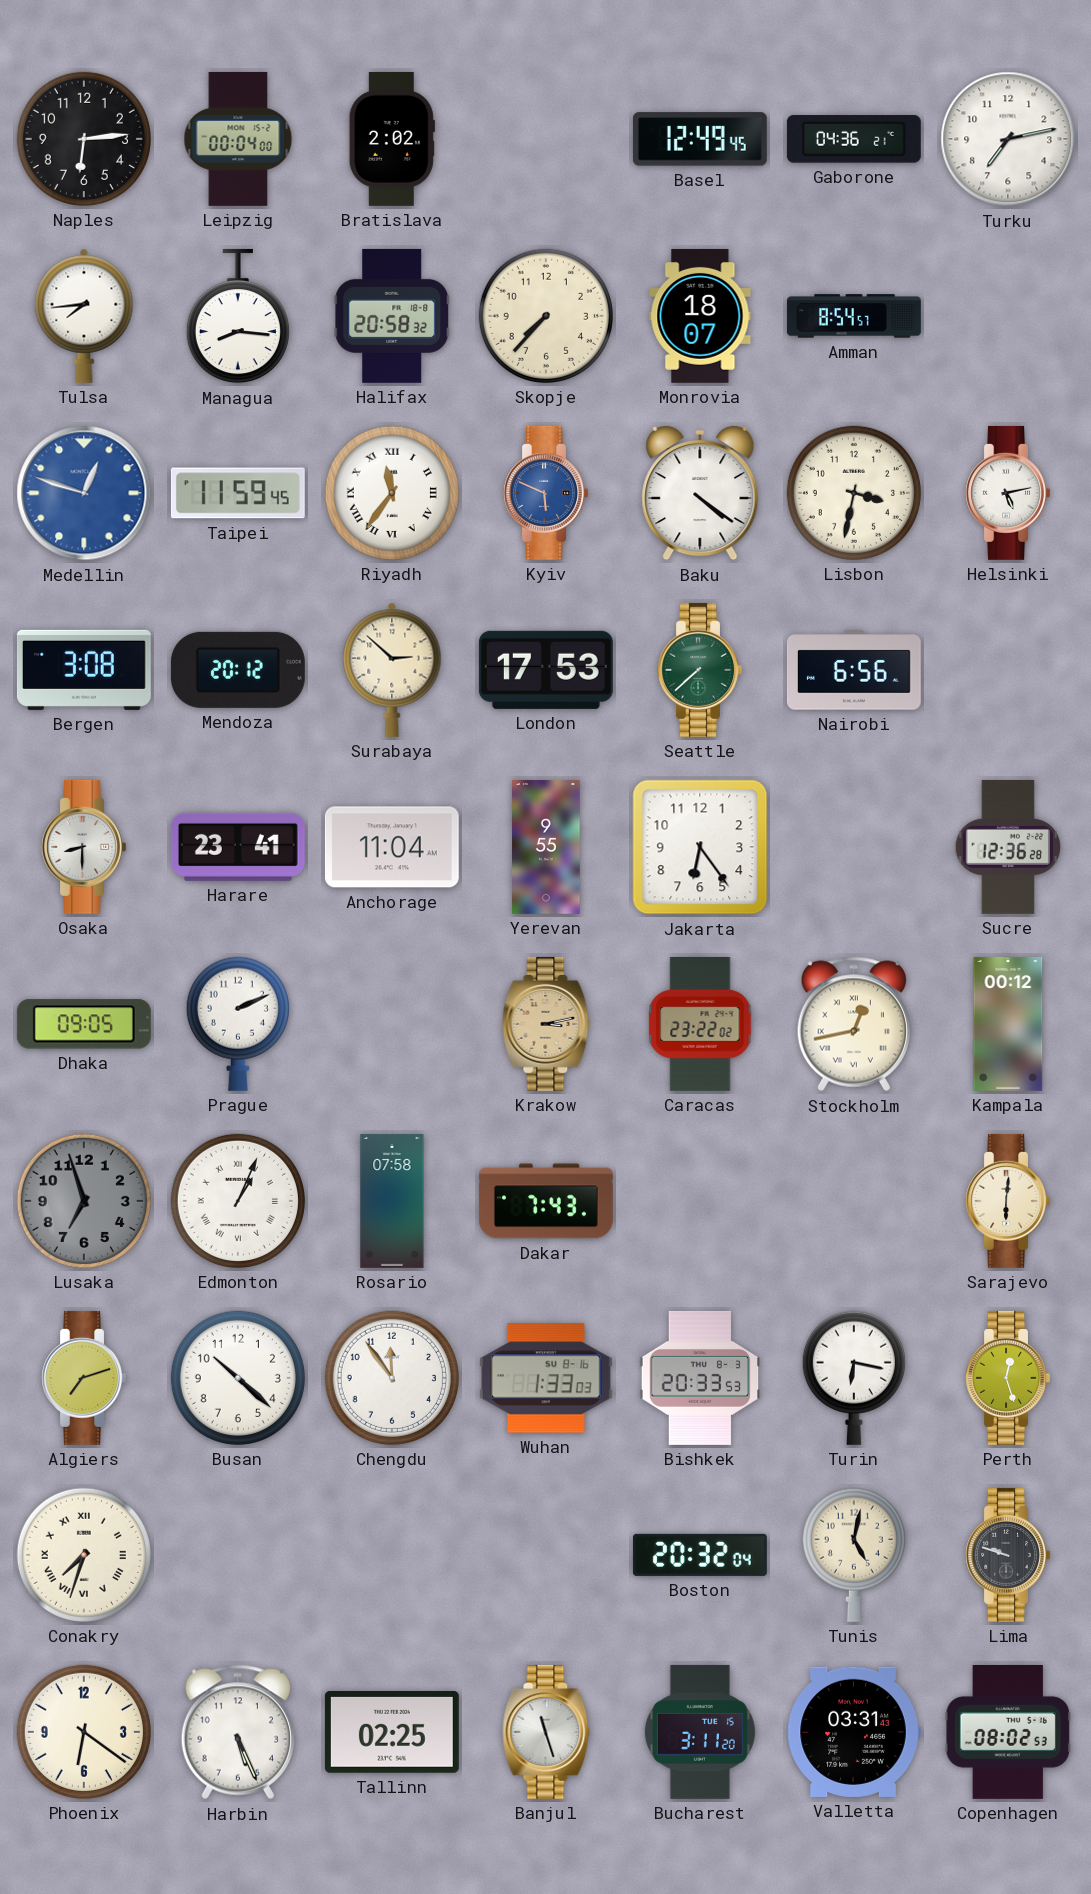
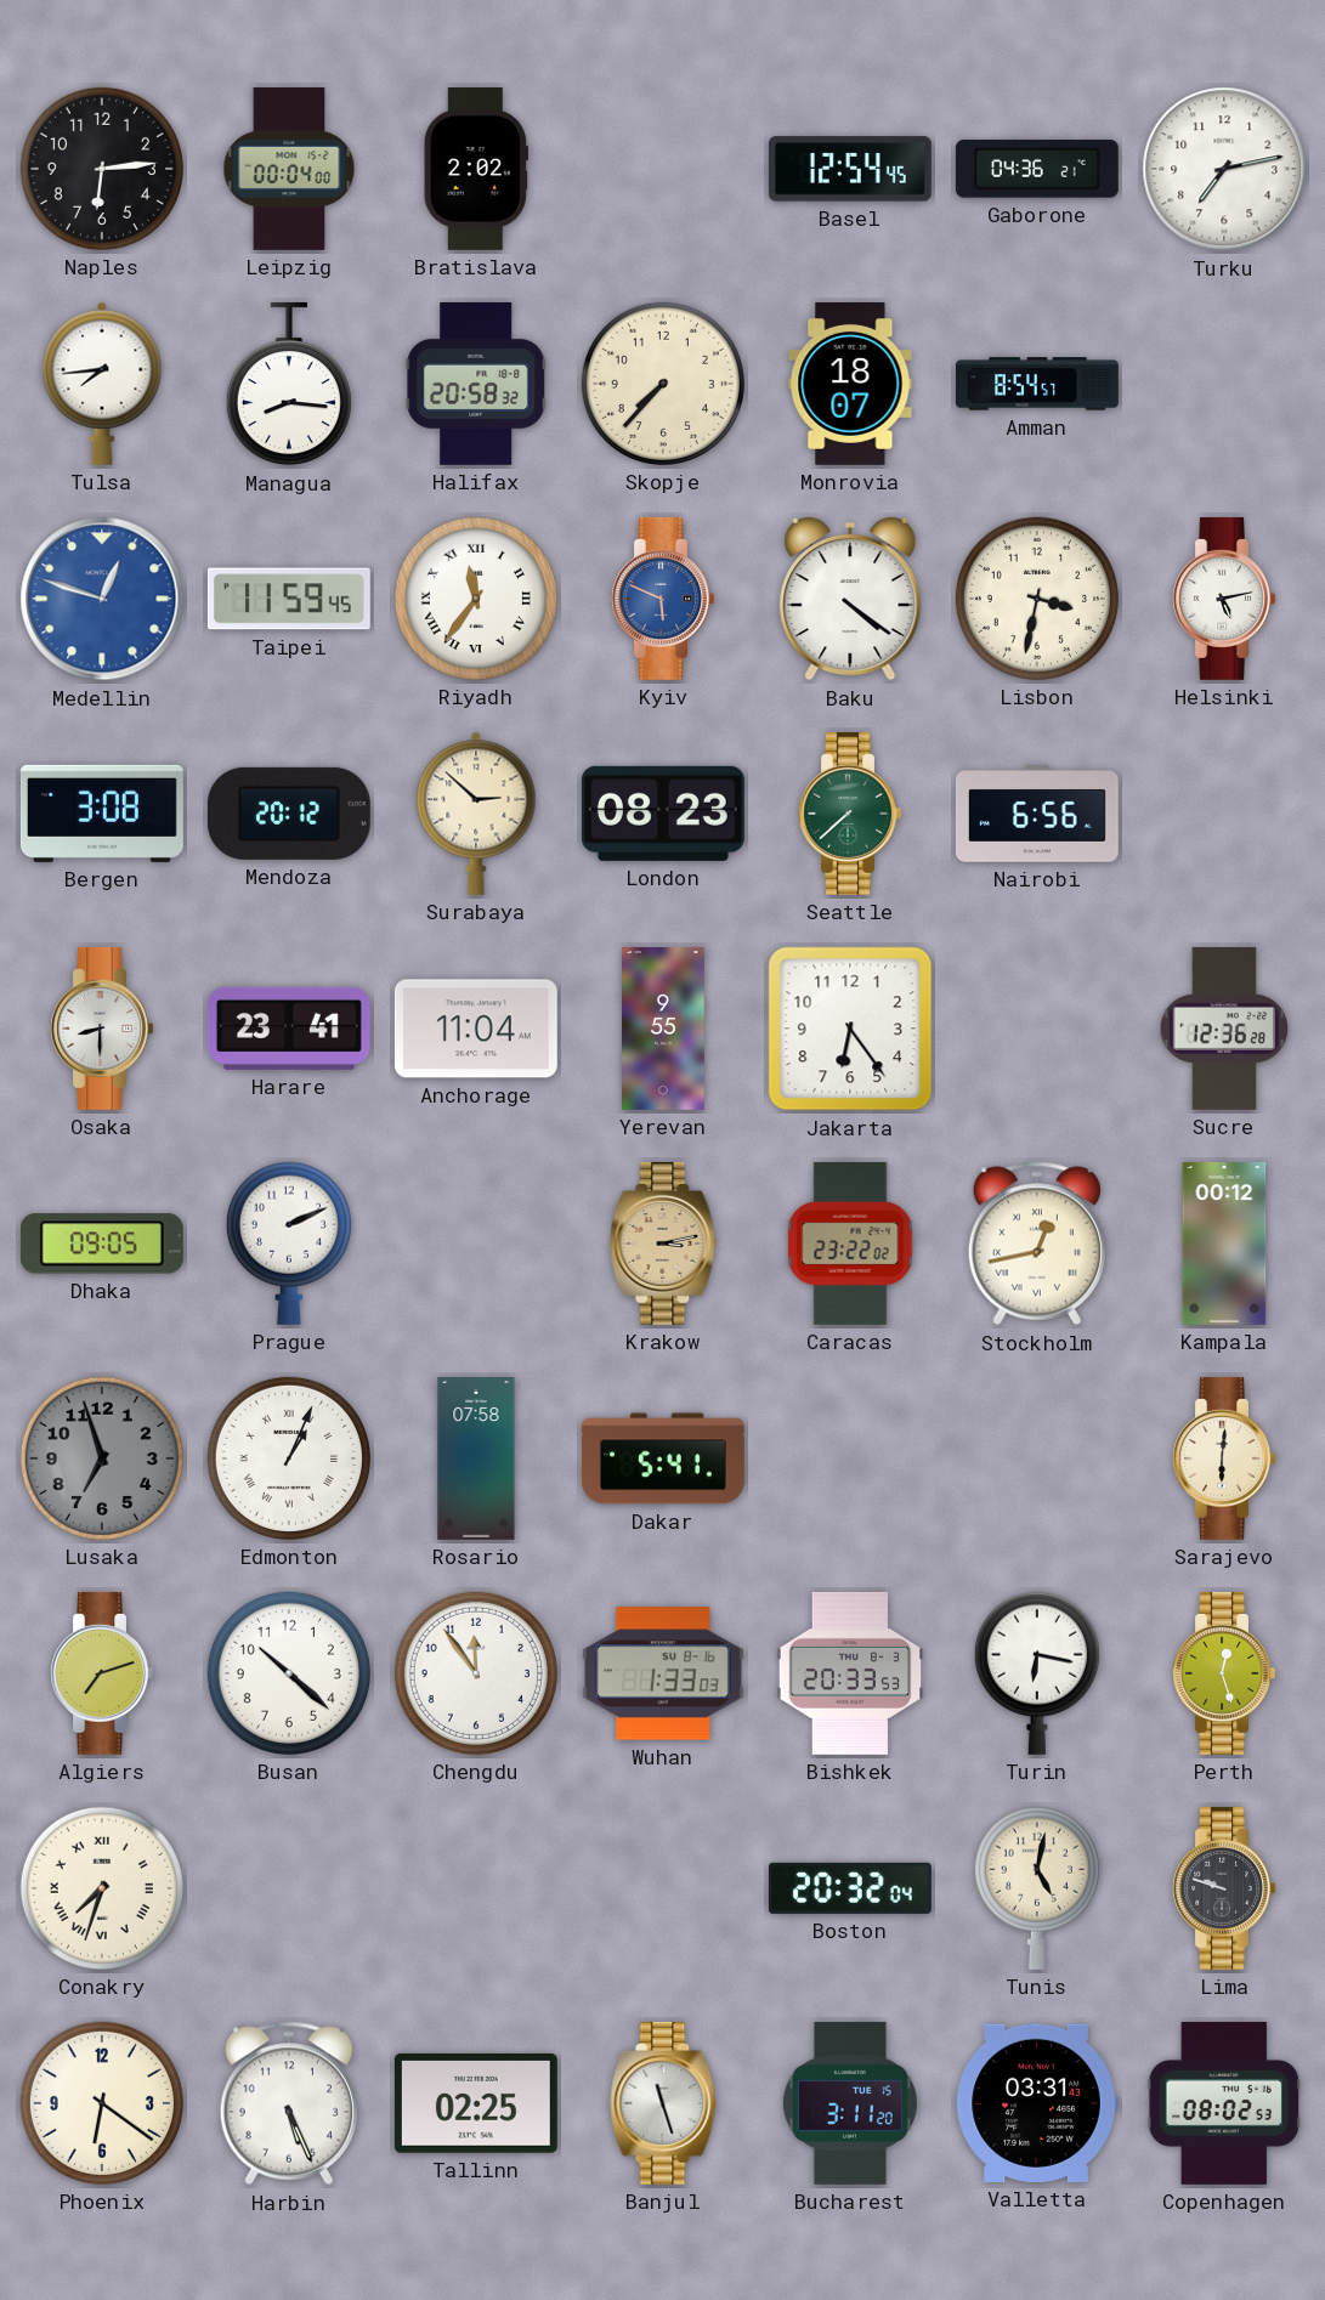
Basel: 12:49 -> 12:54
London: 17:53 -> 08:23
Dakar: 7:43 -> 5:41
